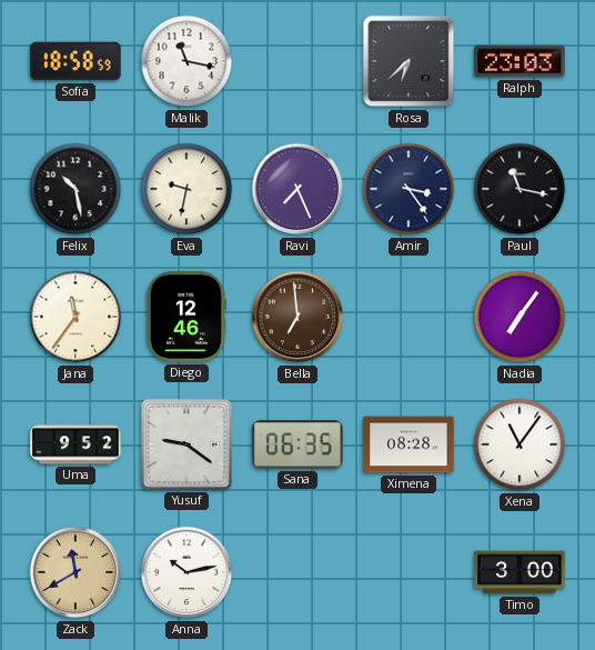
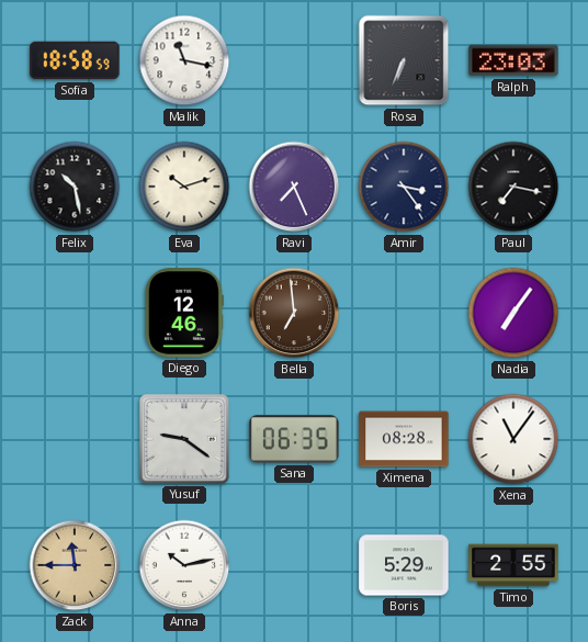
Rosa: 6:38 -> 6:34
Eva: 9:32 -> 10:12
Paul: 11:17 -> 7:17
Jana: 11:36 -> none
Uma: 9:52 -> none
Zack: 11:40 -> 11:45
Boris: none -> 5:29
Timo: 3:00 -> 2:55
